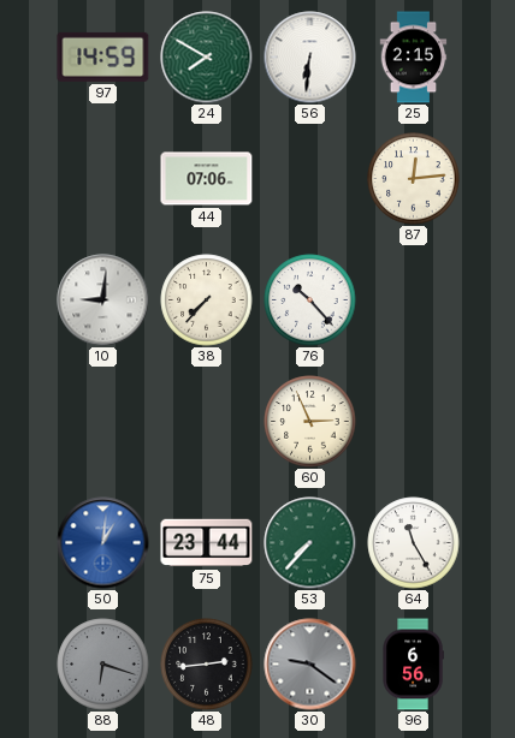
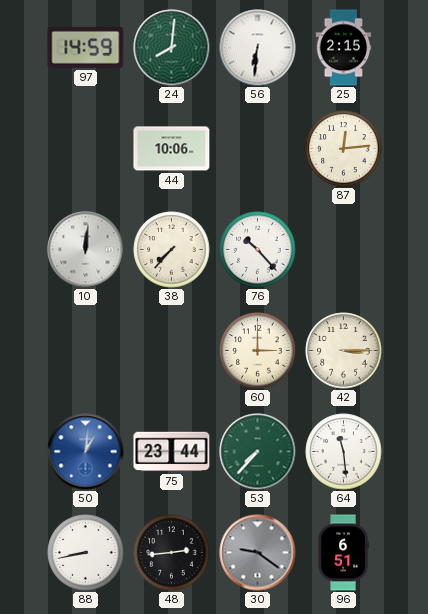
24: 7:50 -> 8:01
44: 07:06 -> 10:06
10: 9:01 -> 12:01
60: 2:56 -> 3:00
42: none -> 3:15
64: 11:25 -> 11:29
88: 6:18 -> 8:43
88 dial: grey -> white
96: 6:56 -> 6:51
